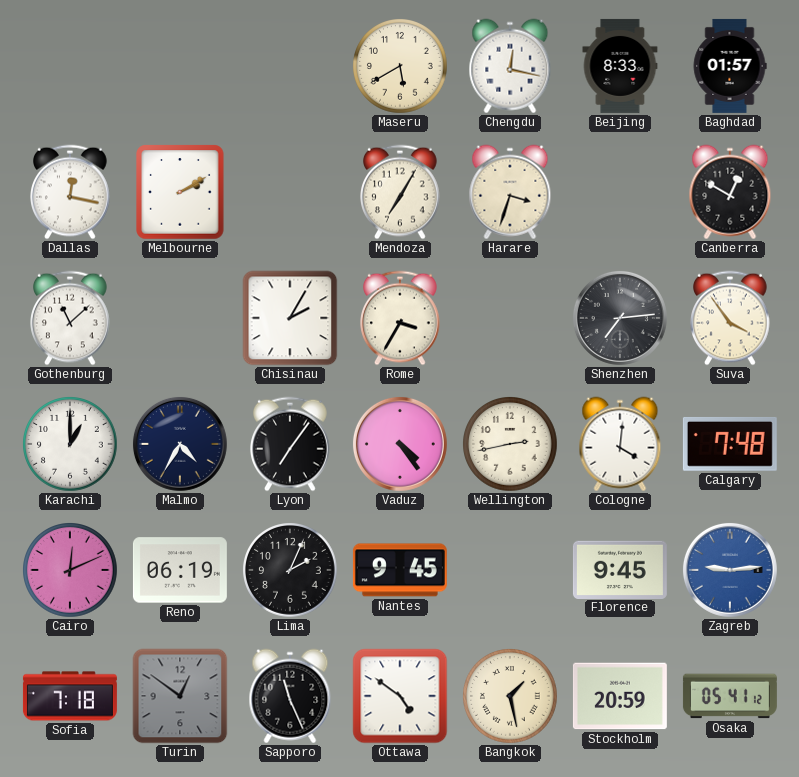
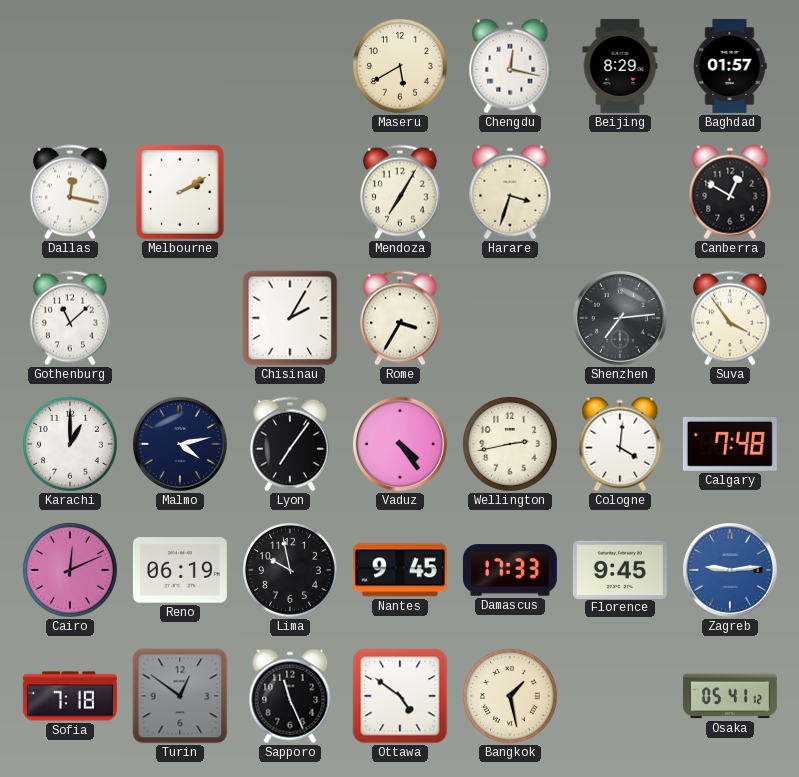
Beijing: 8:33 -> 8:29
Malmo: 4:35 -> 4:13
Lima: 2:04 -> 9:58
Damascus: none -> 17:33
Stockholm: 20:59 -> none
